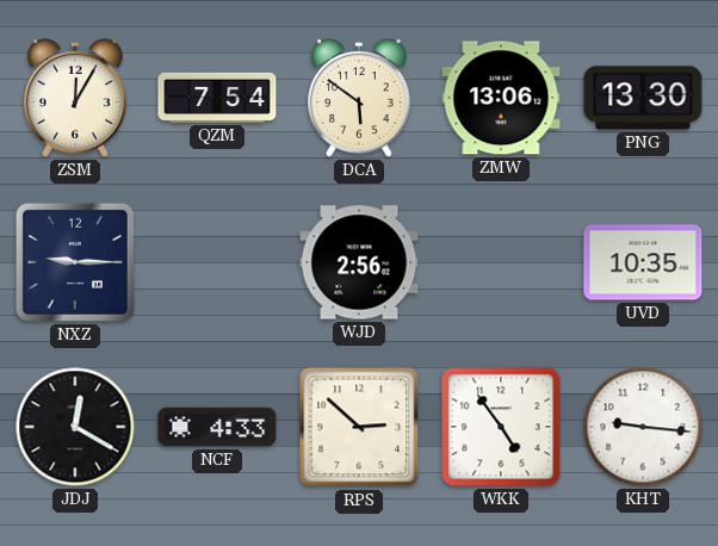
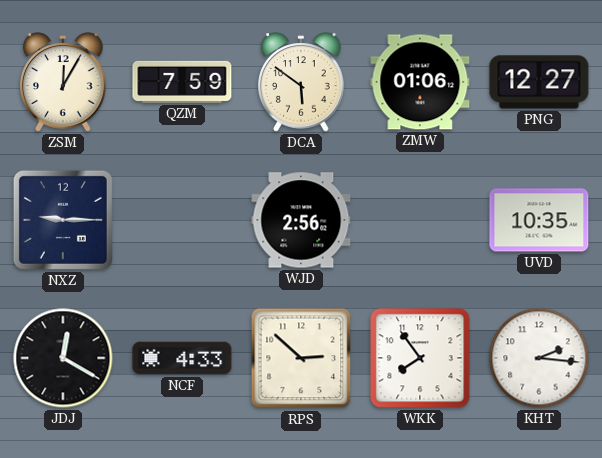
QZM: 7:54 -> 7:59
ZMW: 13:06 -> 01:06
PNG: 13:30 -> 12:27
WKK: 4:54 -> 7:54
KHT: 9:16 -> 2:16
